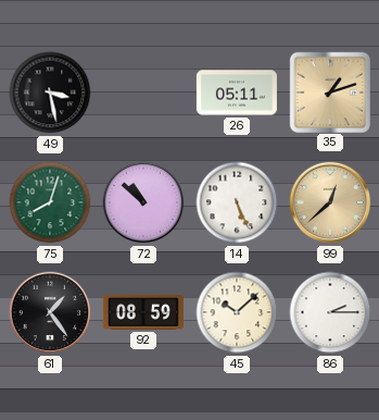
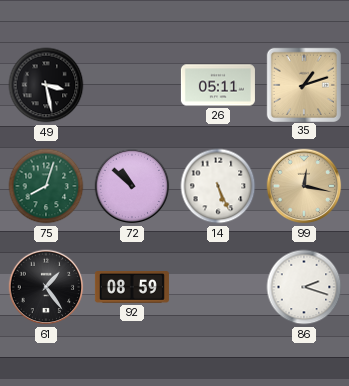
99: 12:38 -> 12:17
45: 10:08 -> none
86: 2:15 -> 2:18
